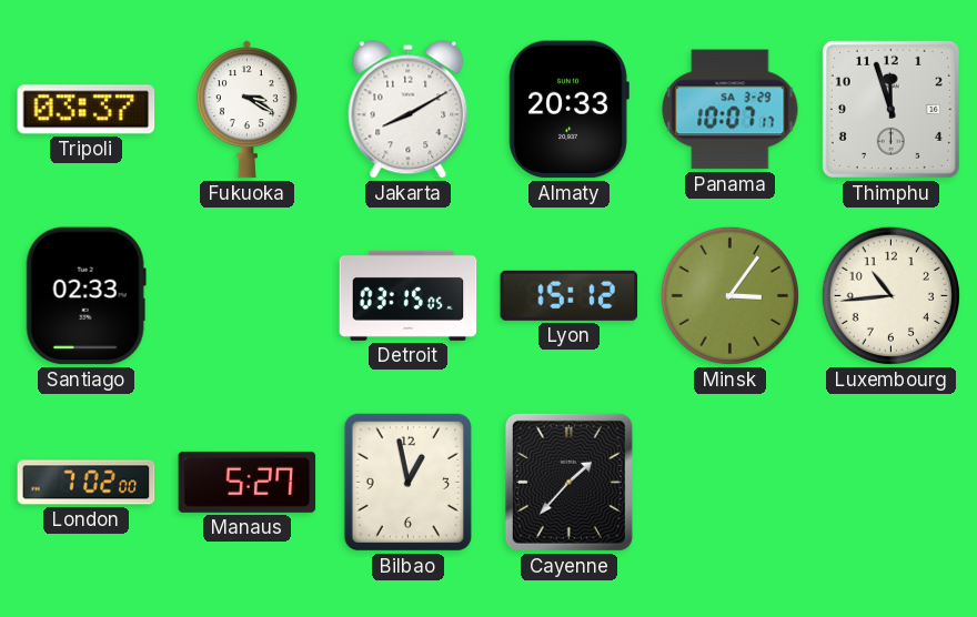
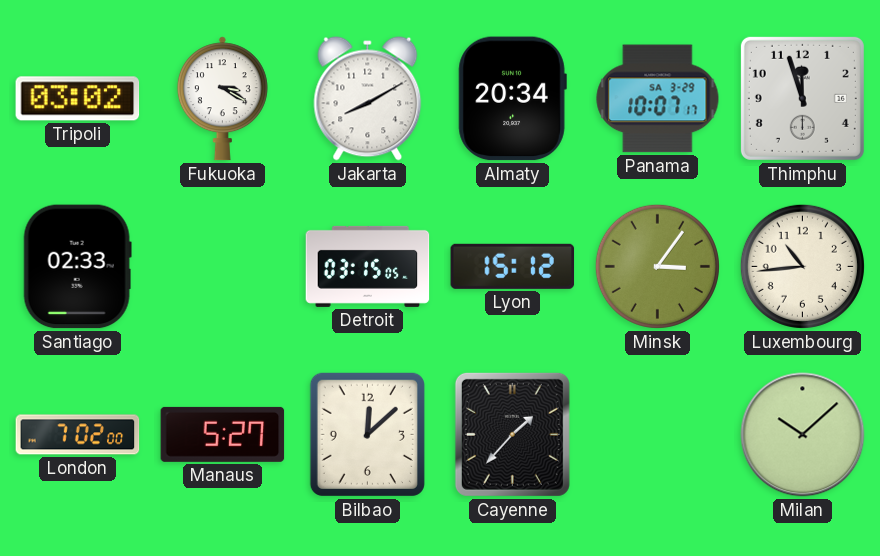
Tripoli: 03:37 -> 03:02
Almaty: 20:33 -> 20:34
Bilbao: 12:58 -> 12:08
Milan: none -> 10:08
